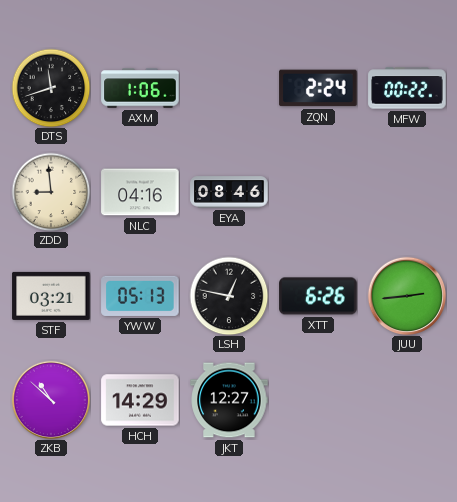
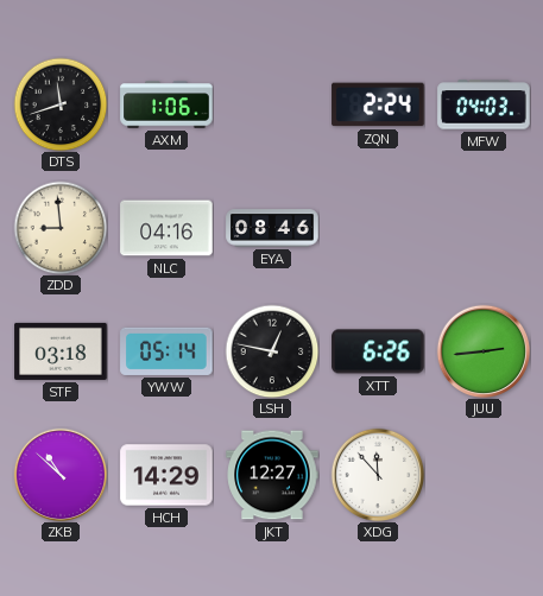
MFW: 00:22 -> 04:03
STF: 03:21 -> 03:18
YWW: 05:13 -> 05:14
XDG: none -> 11:53
